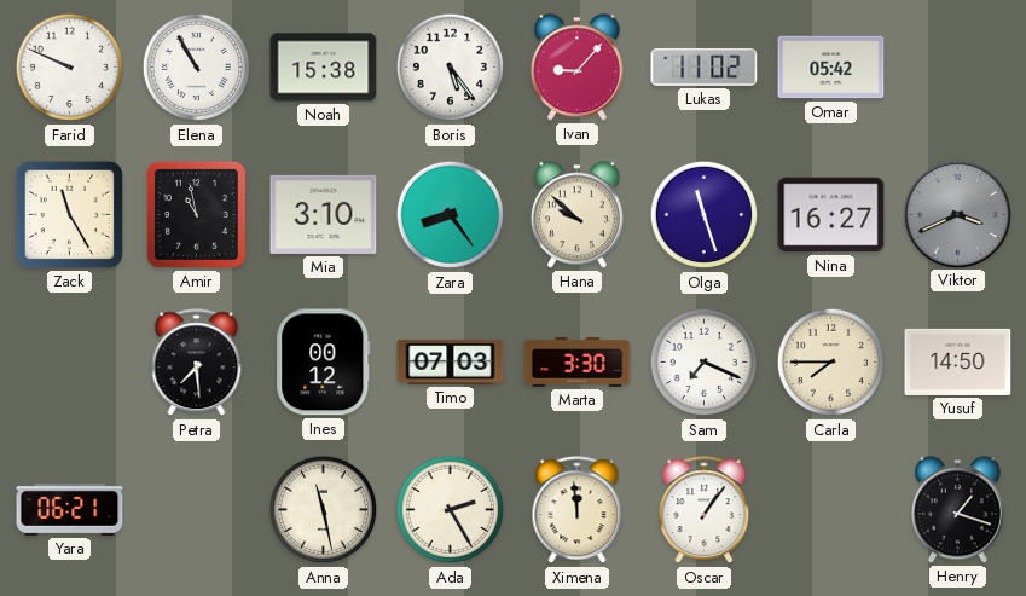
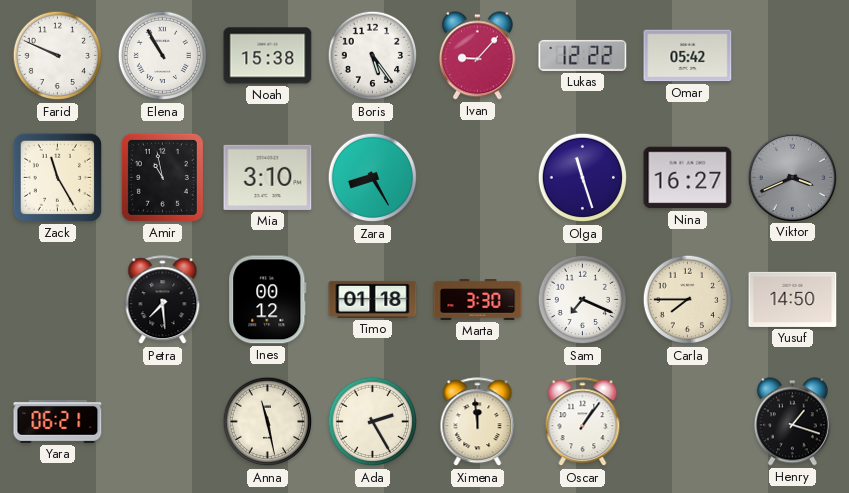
Lukas: 11:02 -> 12:22
Zara: 8:24 -> 8:25
Hana: 9:52 -> none
Timo: 07:03 -> 01:18
